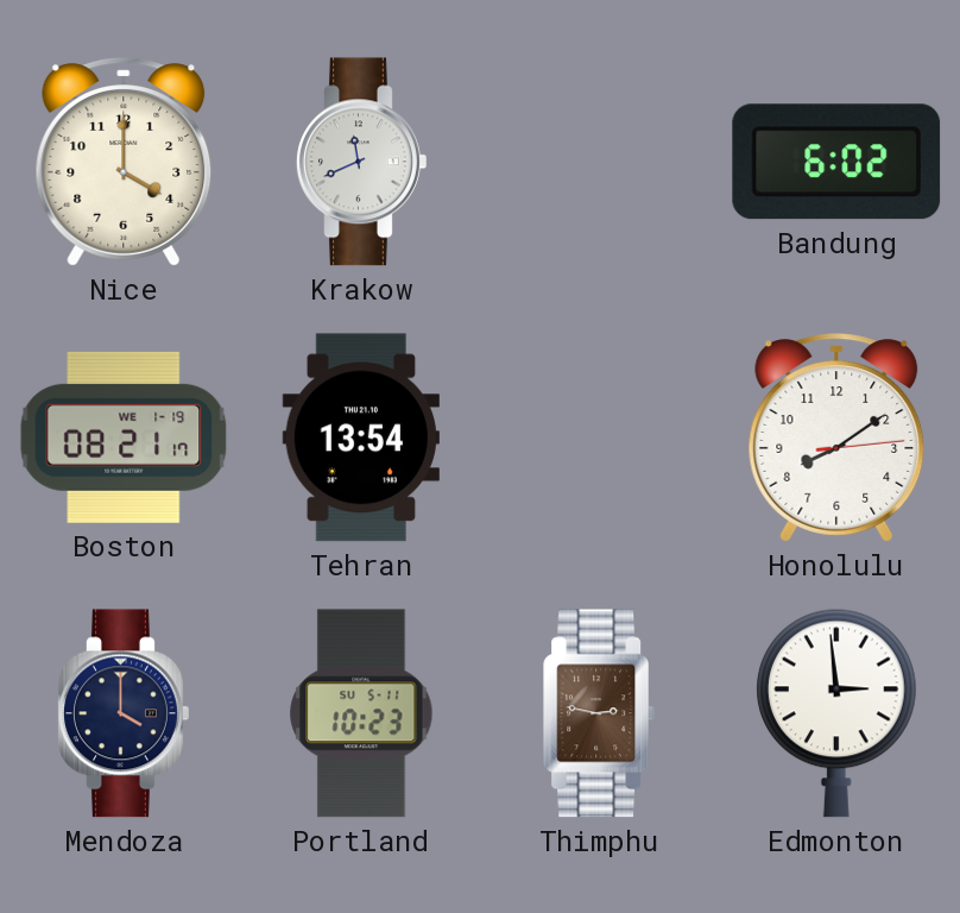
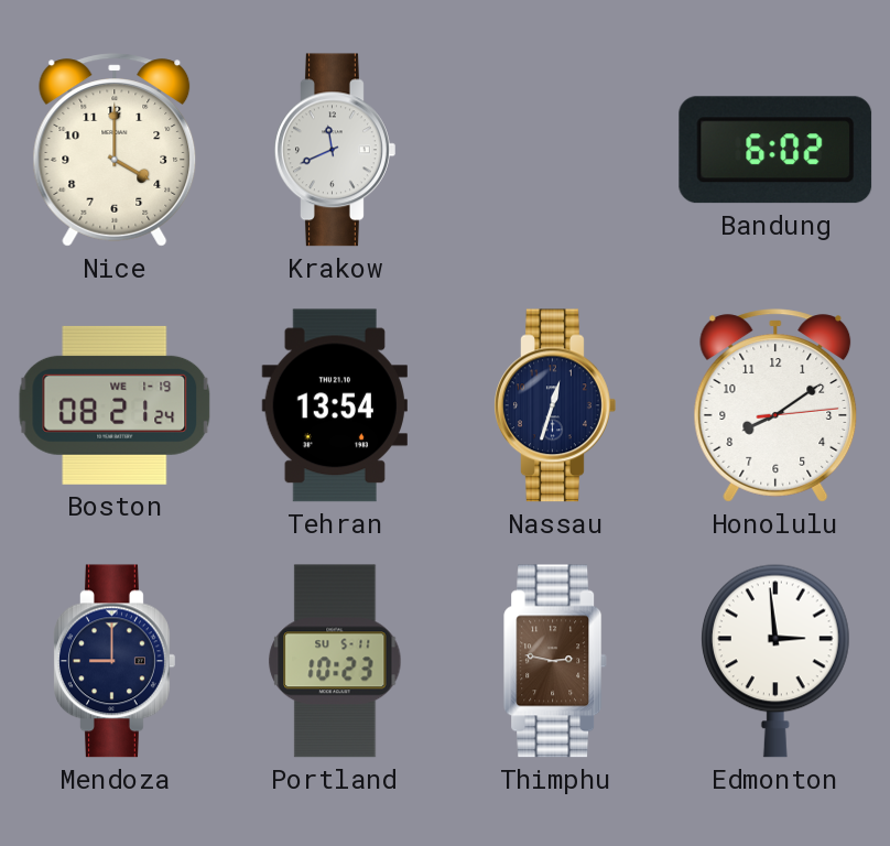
Boston: 08:21:17 -> 08:21:24
Nassau: none -> 12:33
Mendoza: 4:00 -> 9:00
